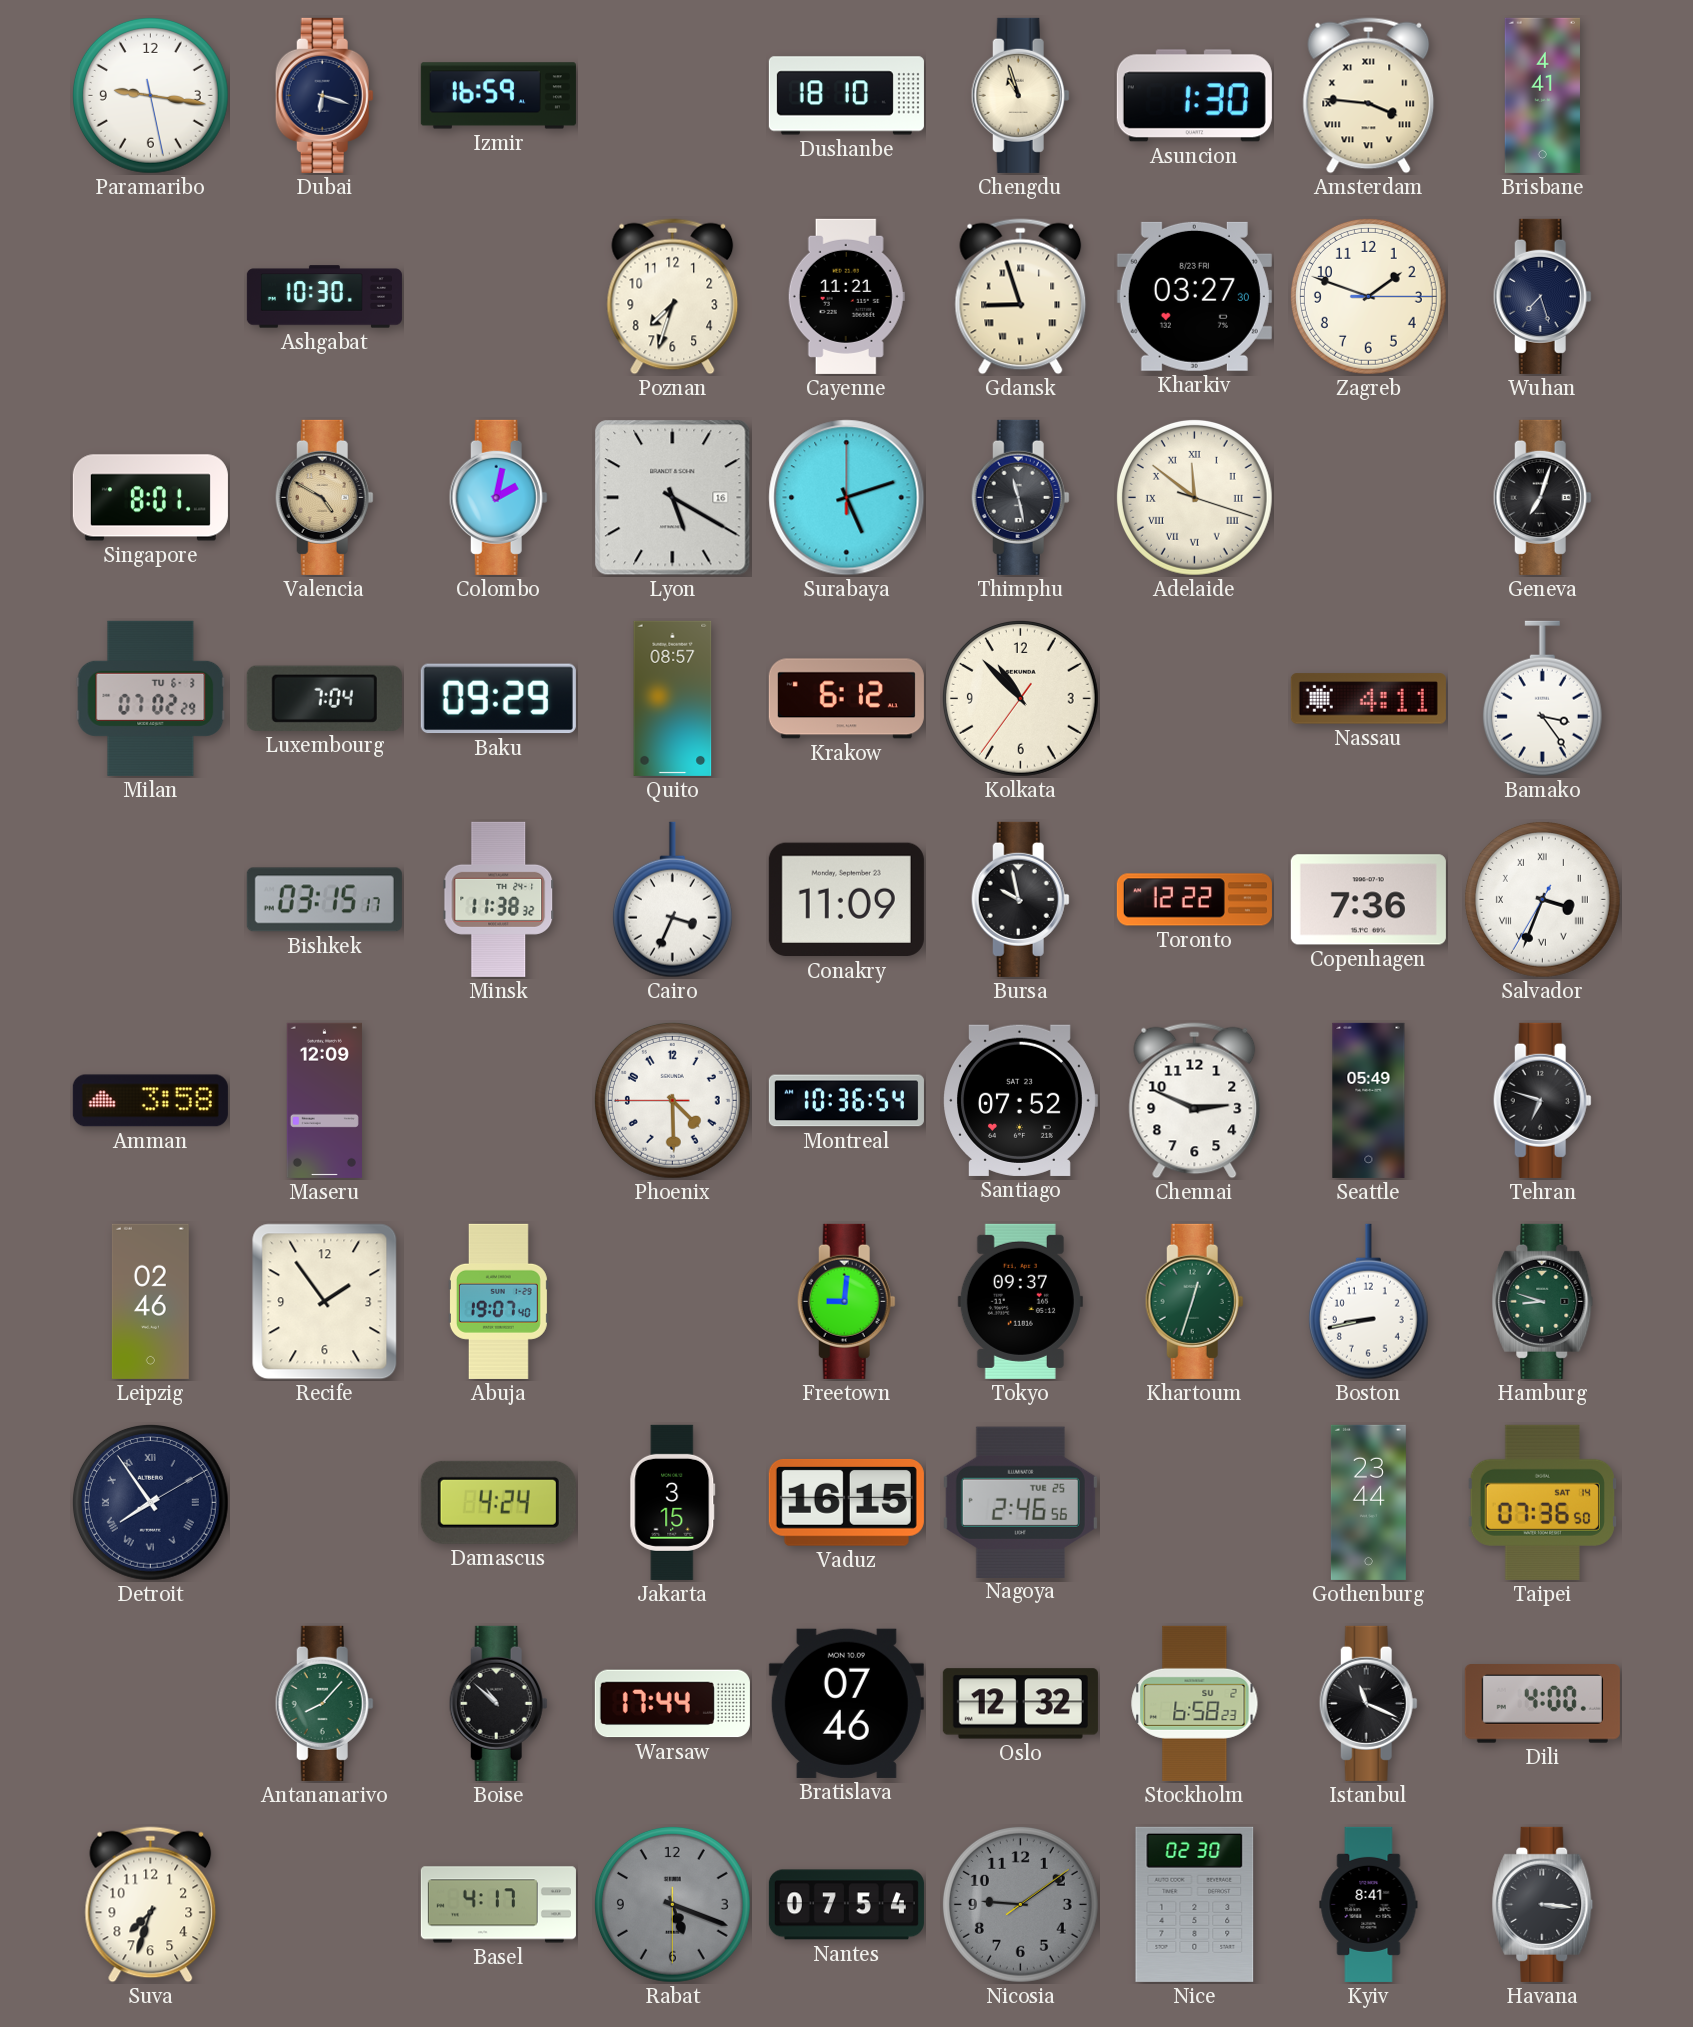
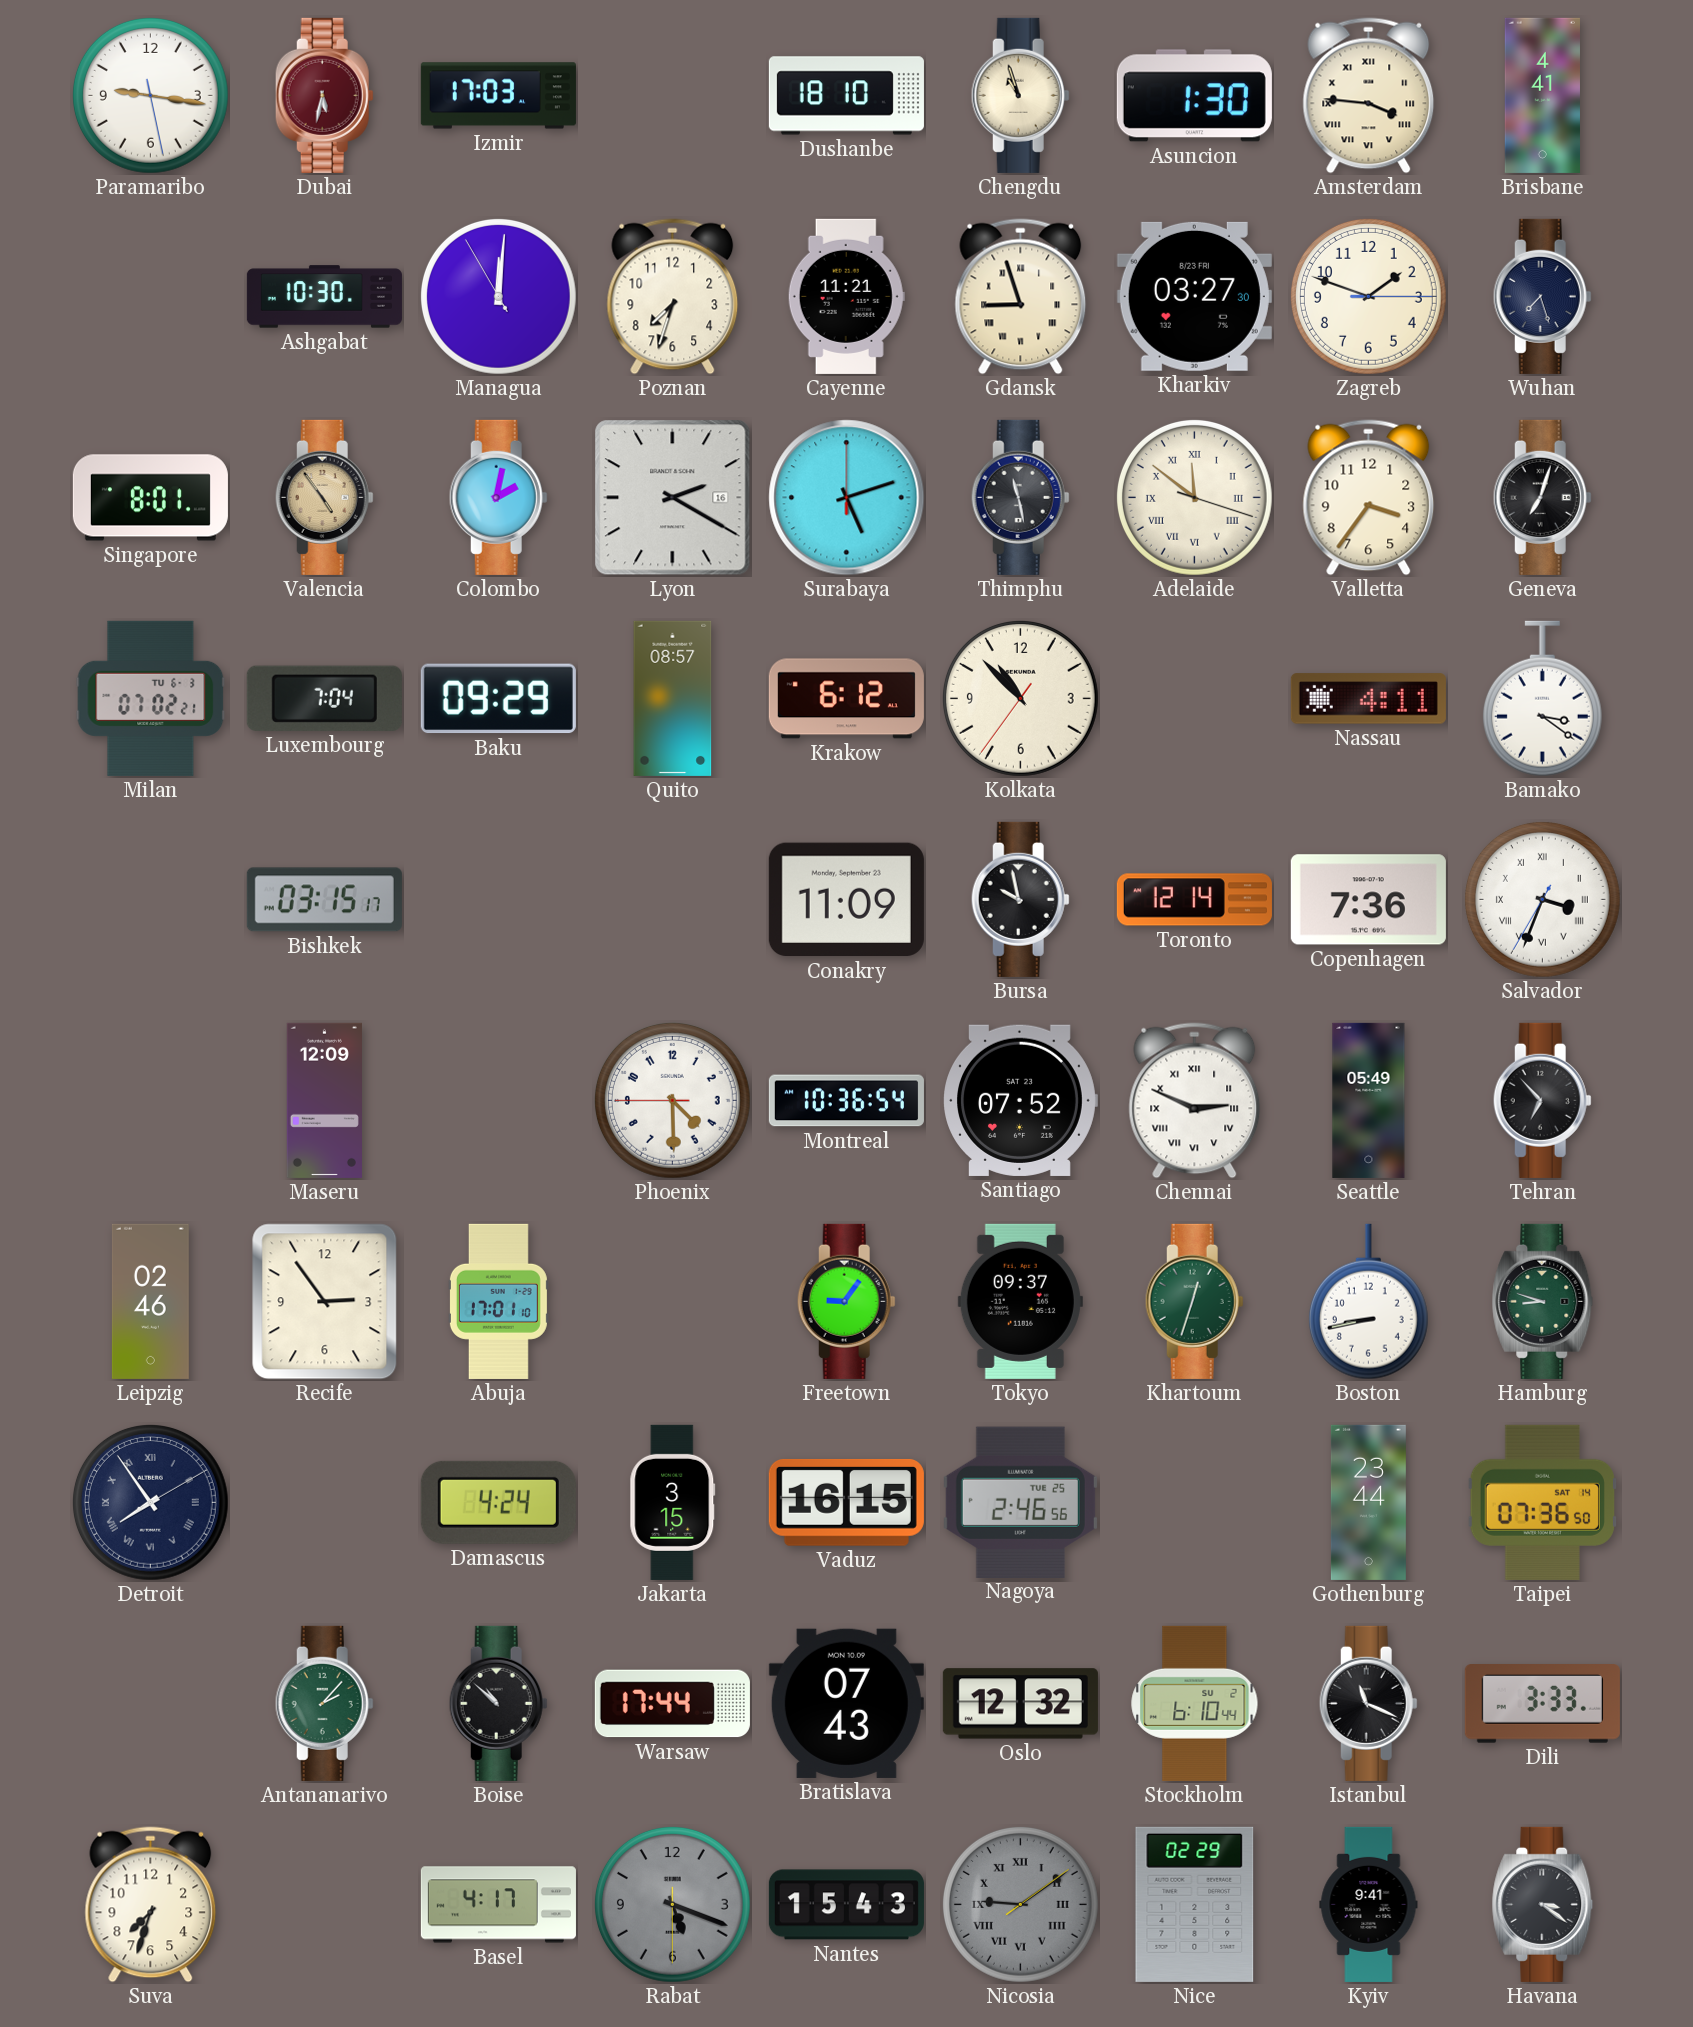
Dubai: 6:18 -> 5:32
Dubai dial: navy -> burgundy
Izmir: 16:59 -> 17:03
Managua: none -> 12:00
Valencia: 4:50 -> 4:54
Lyon: 5:20 -> 2:20
Valletta: none -> 3:36
Milan: 07:02:29 -> 07:02:21
Bamako: 3:24 -> 3:21
Minsk: 11:38 -> none
Cairo: 3:34 -> none
Toronto: 12:22 -> 12:14
Amman: 3:58 -> none
Chennai numerals: Arabic -> Roman
Tehran: 6:48 -> 6:53
Recife: 1:54 -> 2:54
Abuja: 19:07 -> 17:01
Freetown: 9:01 -> 9:06
Antananarivo: 8:07 -> 2:07
Bratislava: 07:46 -> 07:43
Stockholm: 6:58 -> 6:10
Dili: 4:00 -> 3:33
Nantes: 07:54 -> 15:43
Nicosia numerals: Arabic -> Roman
Nice: 02:30 -> 02:29
Kyiv: 8:41 -> 9:41
Havana: 3:16 -> 3:21
